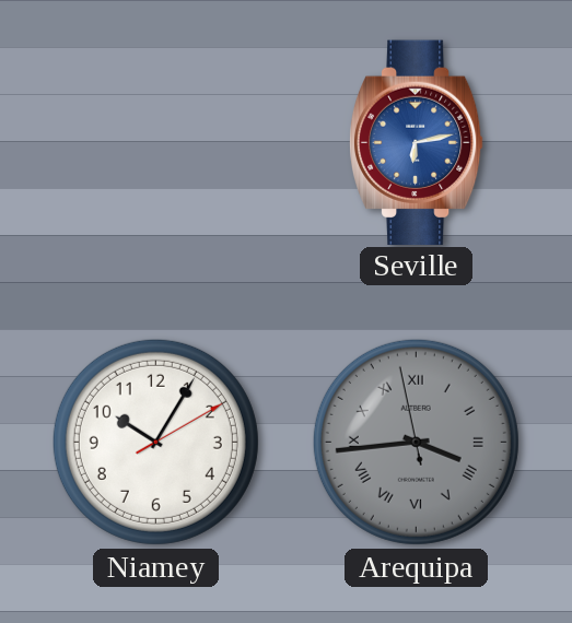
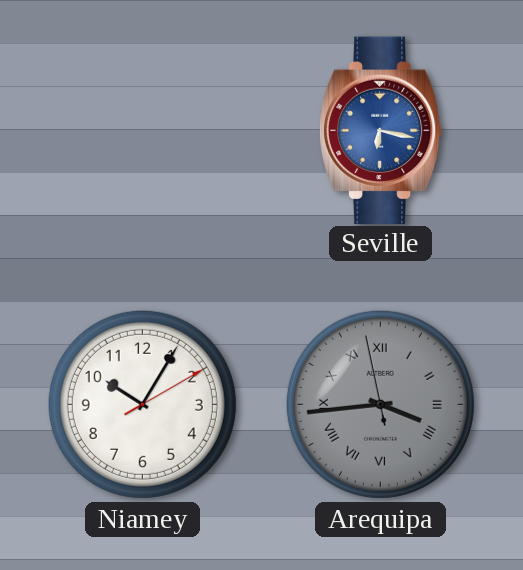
Seville: 6:13 -> 6:17
